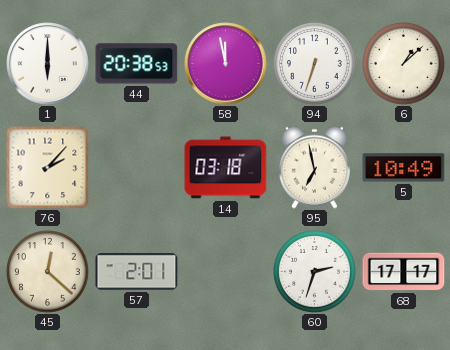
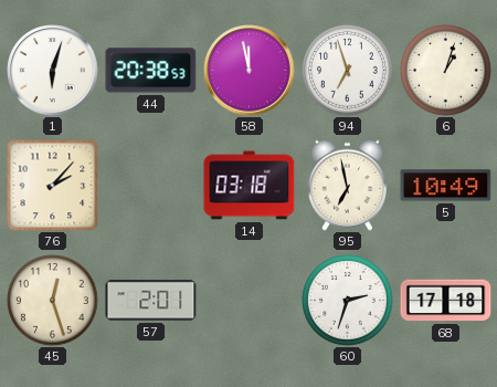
1: 6:00 -> 6:03
94: 6:33 -> 6:57
6: 1:08 -> 1:03
45: 12:22 -> 12:27
68: 17:17 -> 17:18
